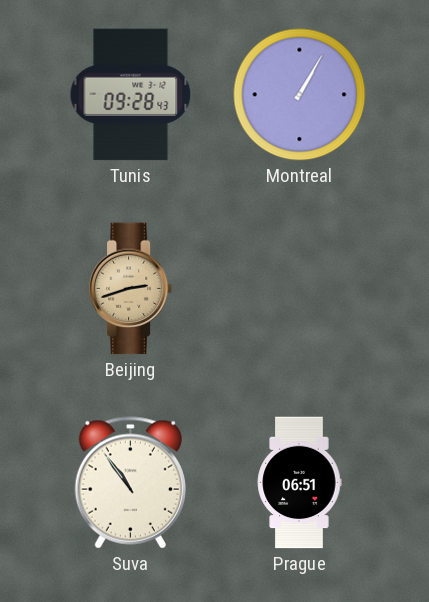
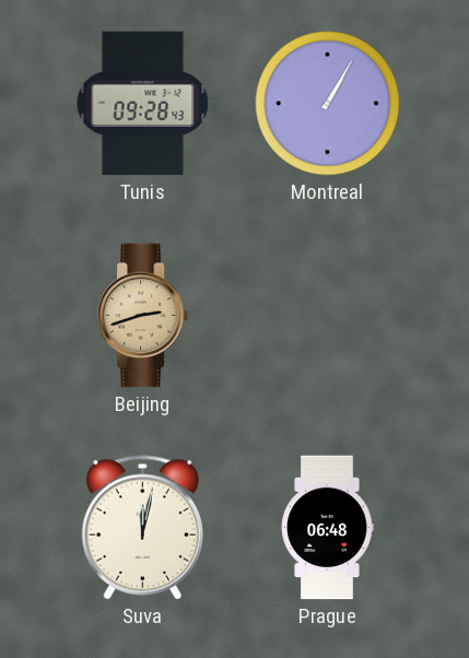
Suva: 10:54 -> 12:02
Prague: 06:51 -> 06:48
